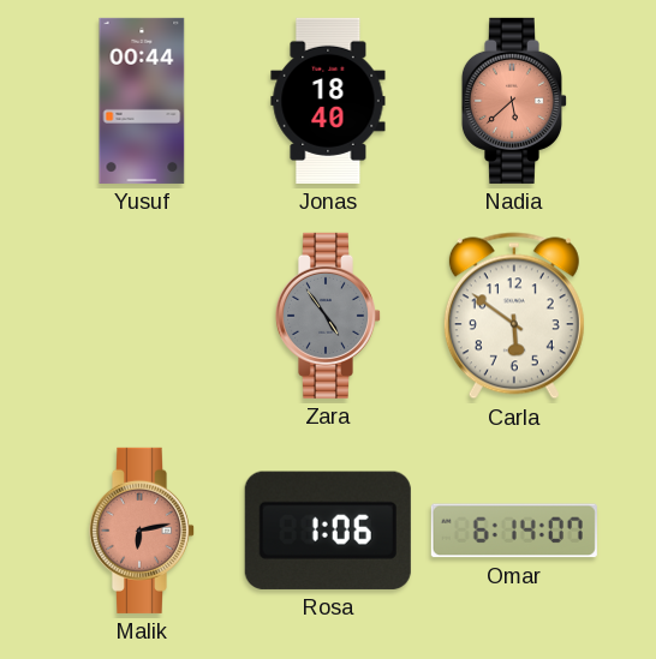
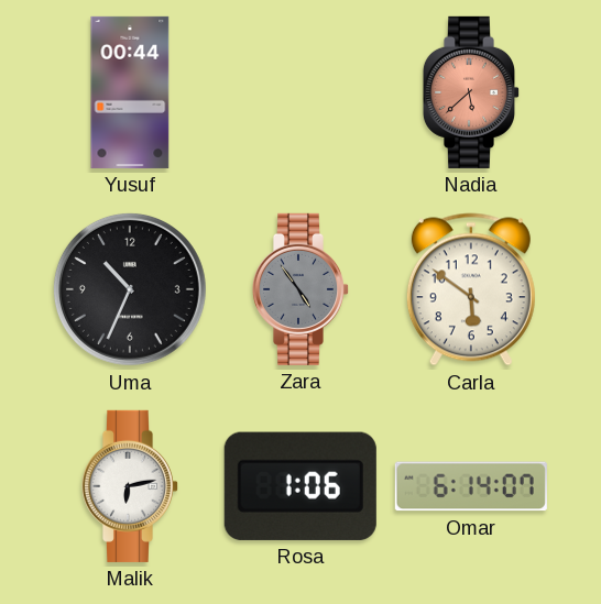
Jonas: 18:40 -> none
Uma: none -> 10:34
Malik dial: salmon -> white
